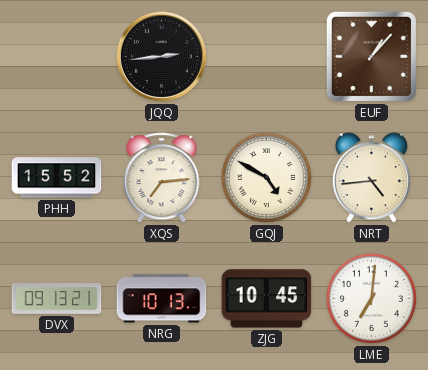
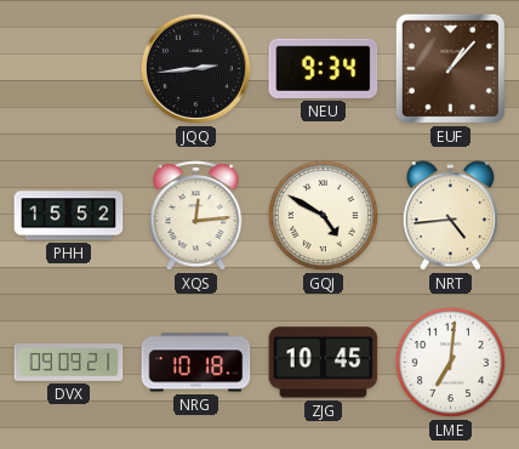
NEU: none -> 9:34
XQS: 7:14 -> 12:14
DVX: 09:13 -> 09:09
NRG: 10:13 -> 10:18
